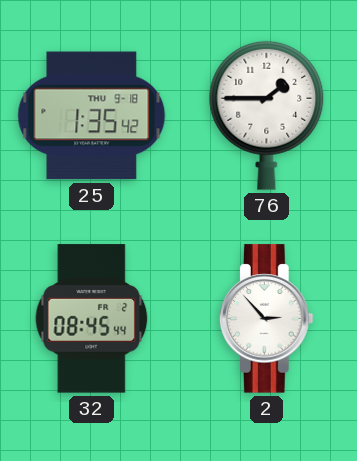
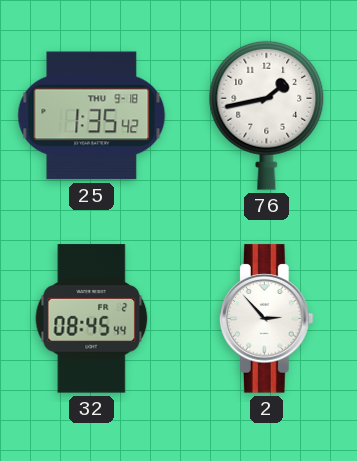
76: 1:45 -> 1:43
